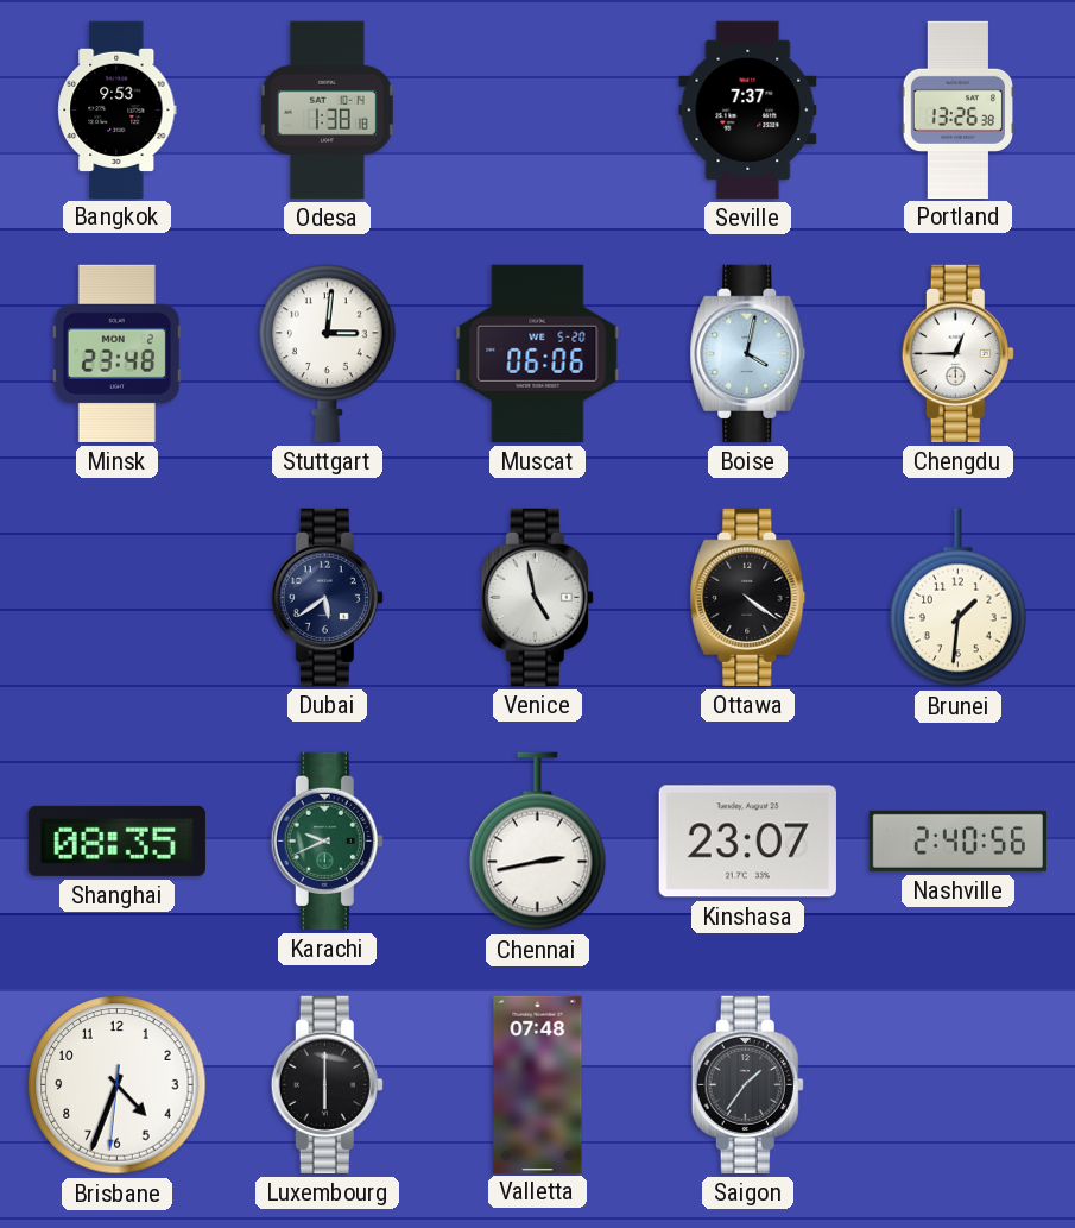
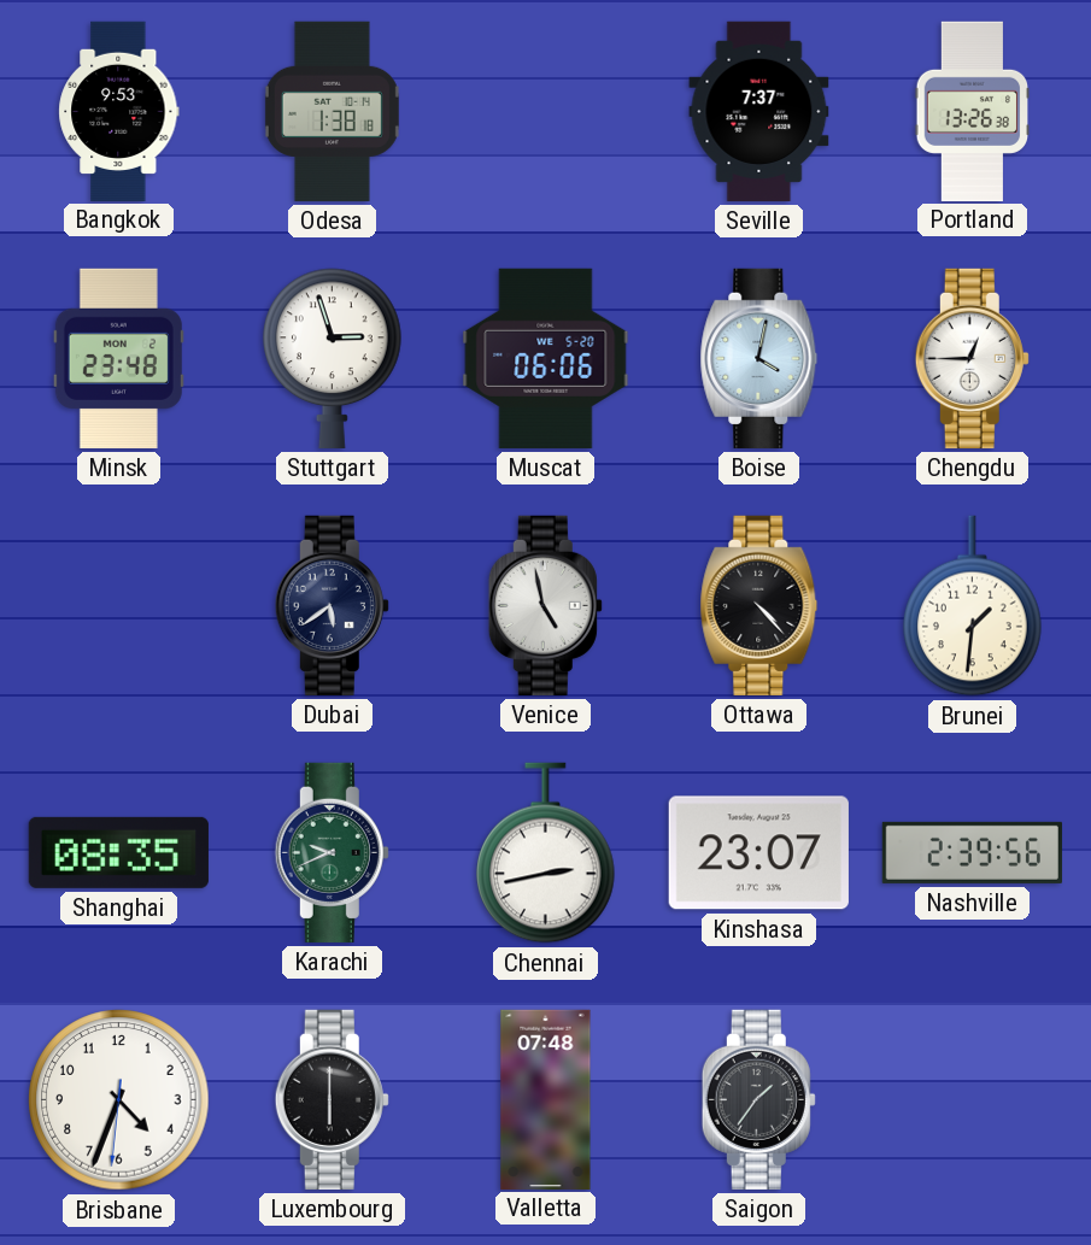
Stuttgart: 3:01 -> 2:57
Ottawa: 4:21 -> 4:23
Nashville: 2:40 -> 2:39
